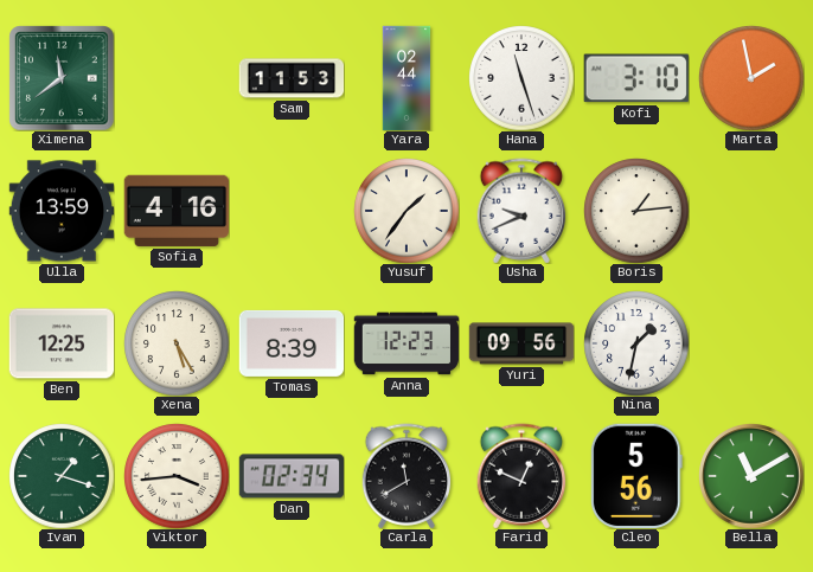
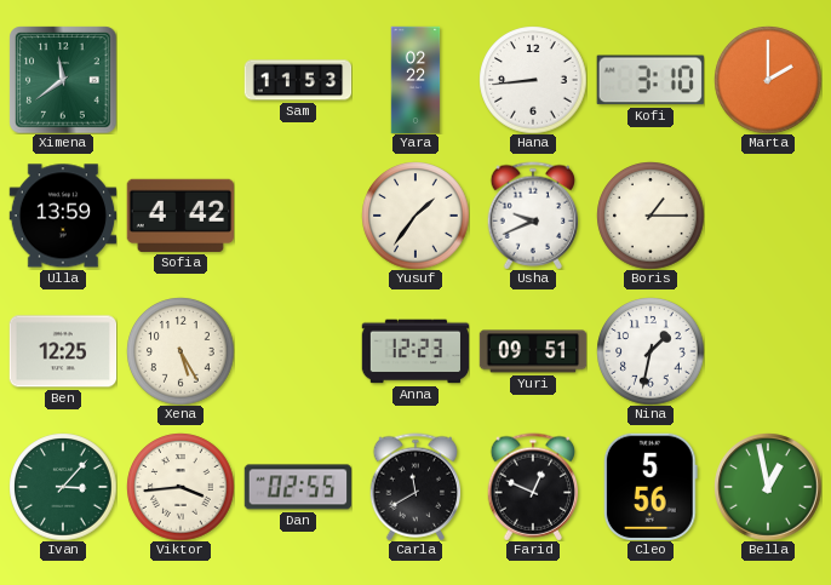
Yara: 02:44 -> 02:22
Hana: 11:27 -> 8:44
Marta: 1:58 -> 2:00
Sofia: 4:16 -> 4:42
Boris: 1:14 -> 1:15
Tomas: 8:39 -> none
Yuri: 09:56 -> 09:51
Ivan: 1:18 -> 3:07
Dan: 02:34 -> 02:55
Bella: 11:10 -> 12:58
